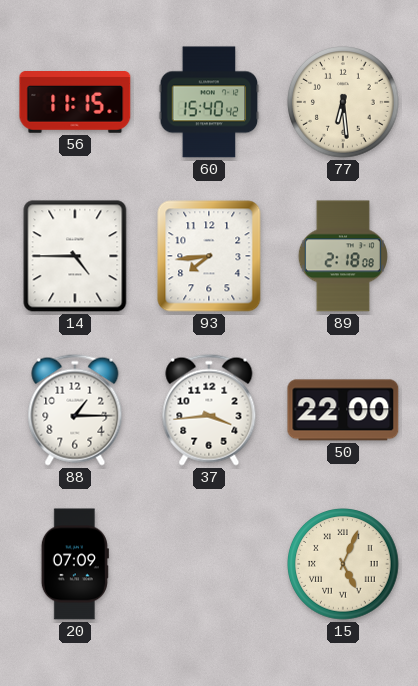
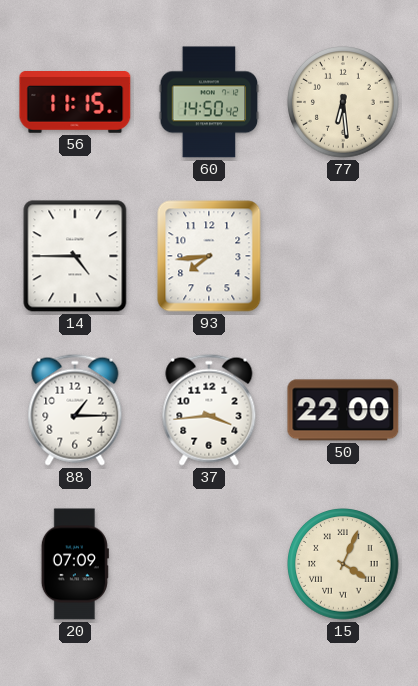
60: 15:40 -> 14:50
89: 2:18 -> none
15: 5:04 -> 4:04
